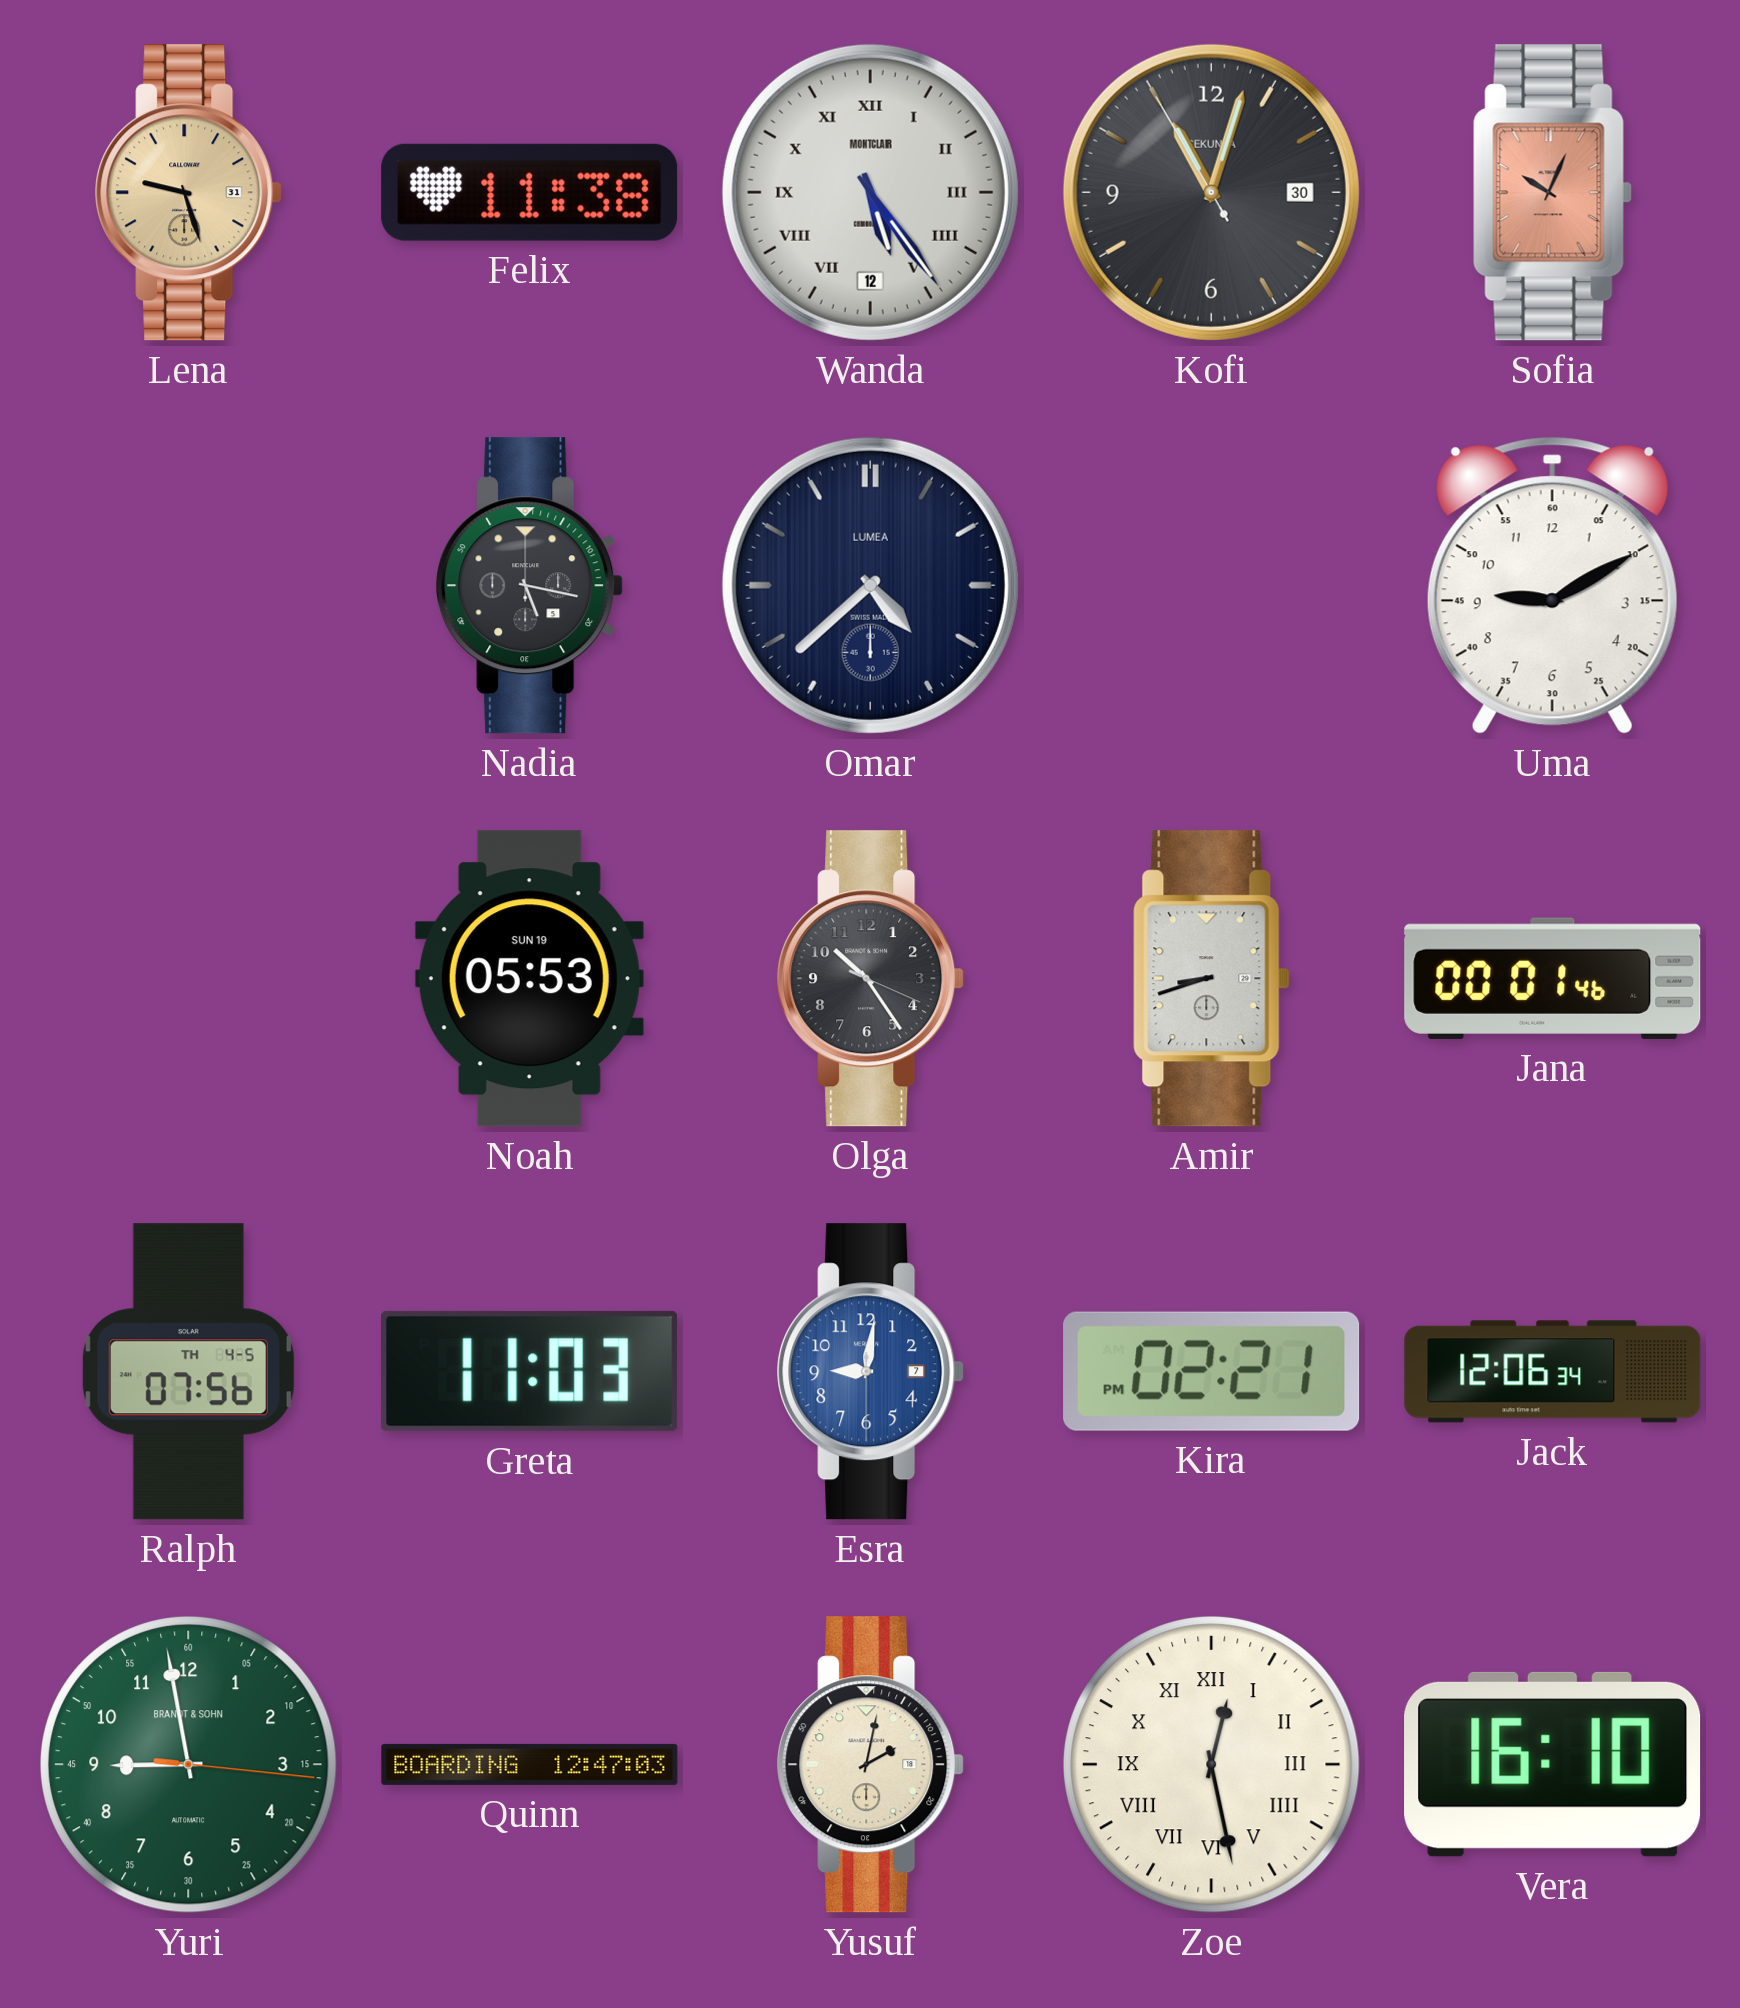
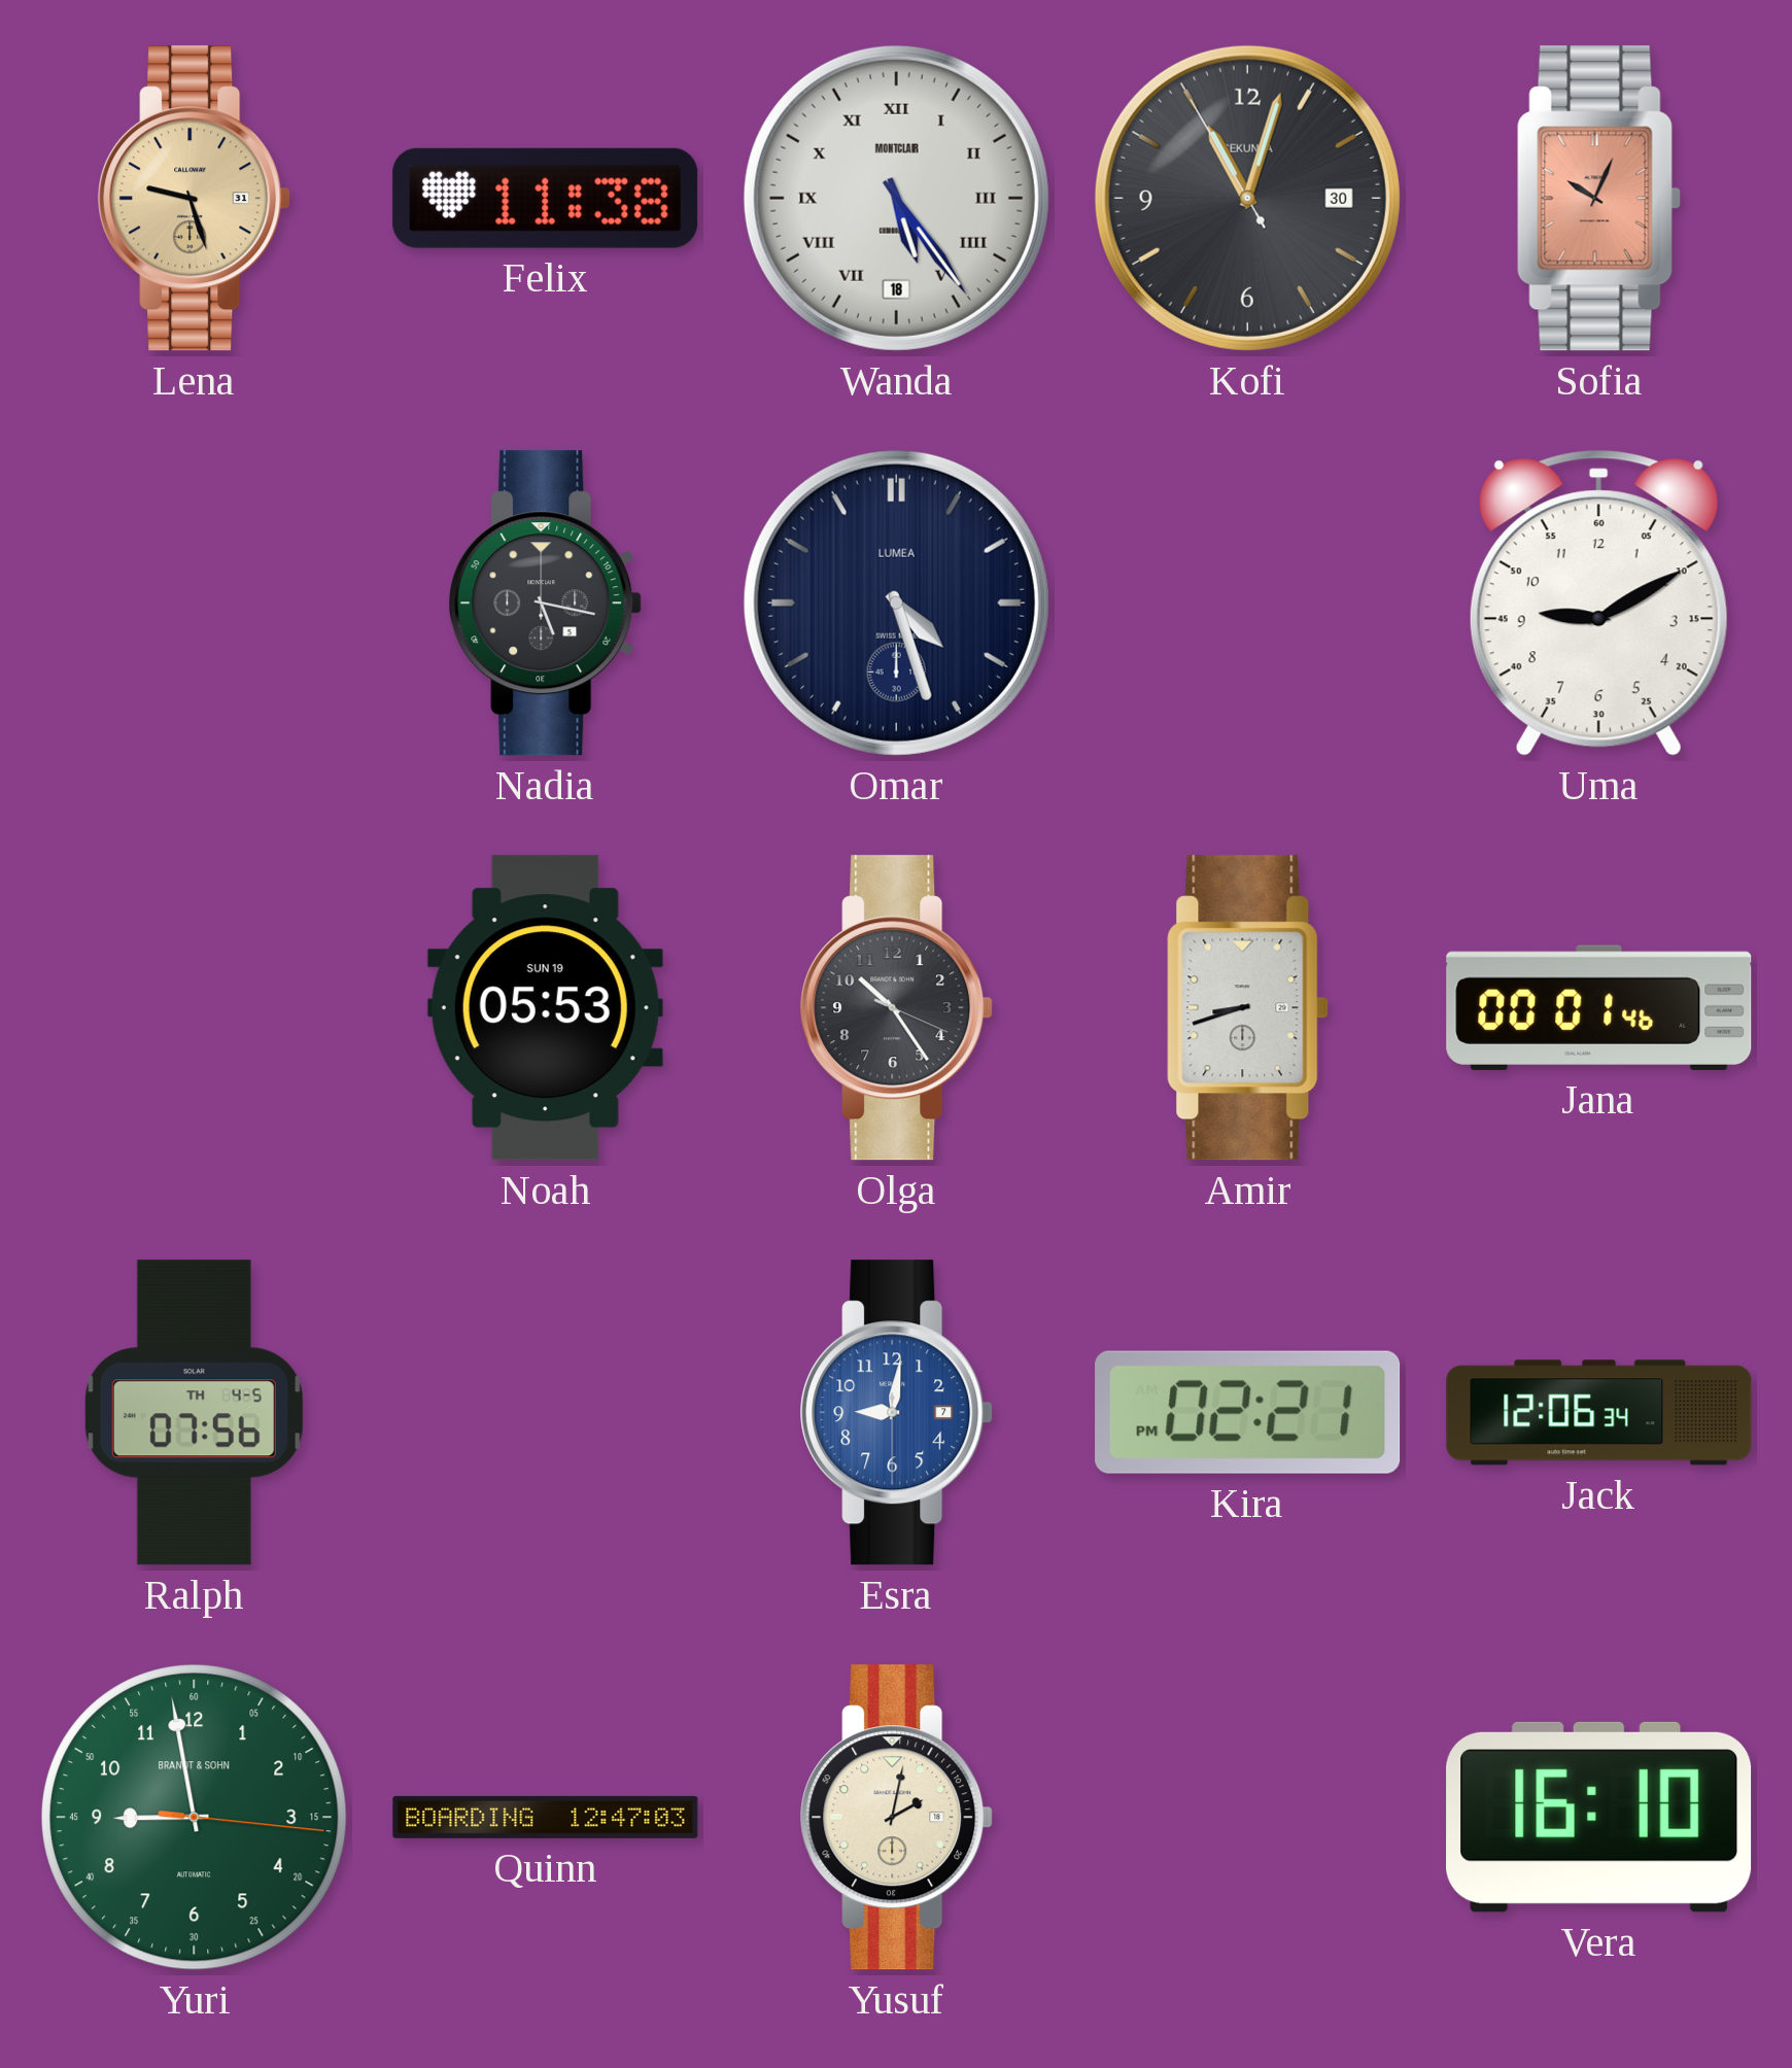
Wanda date: 12 -> 18
Omar: 4:38 -> 4:27
Greta: 11:03 -> none
Zoe: 12:28 -> none
